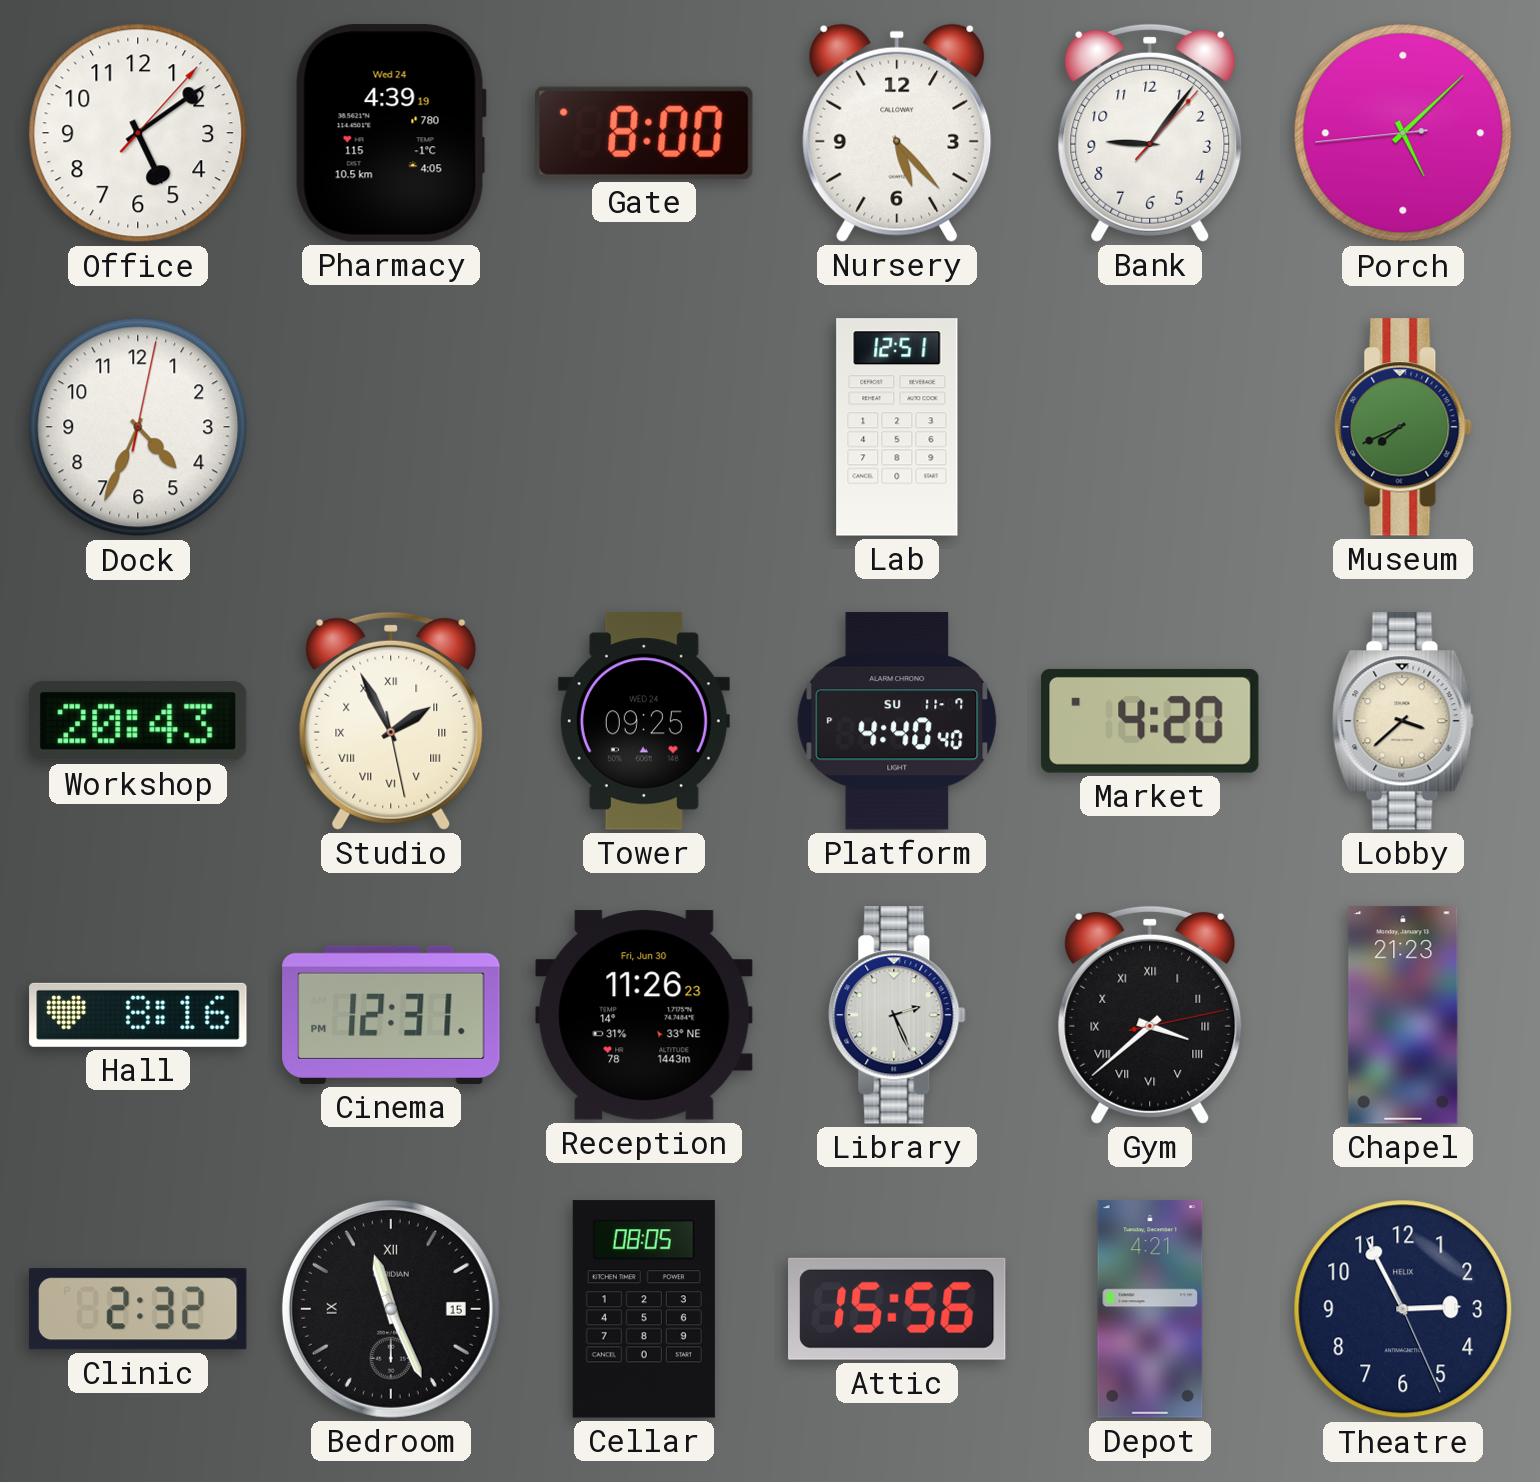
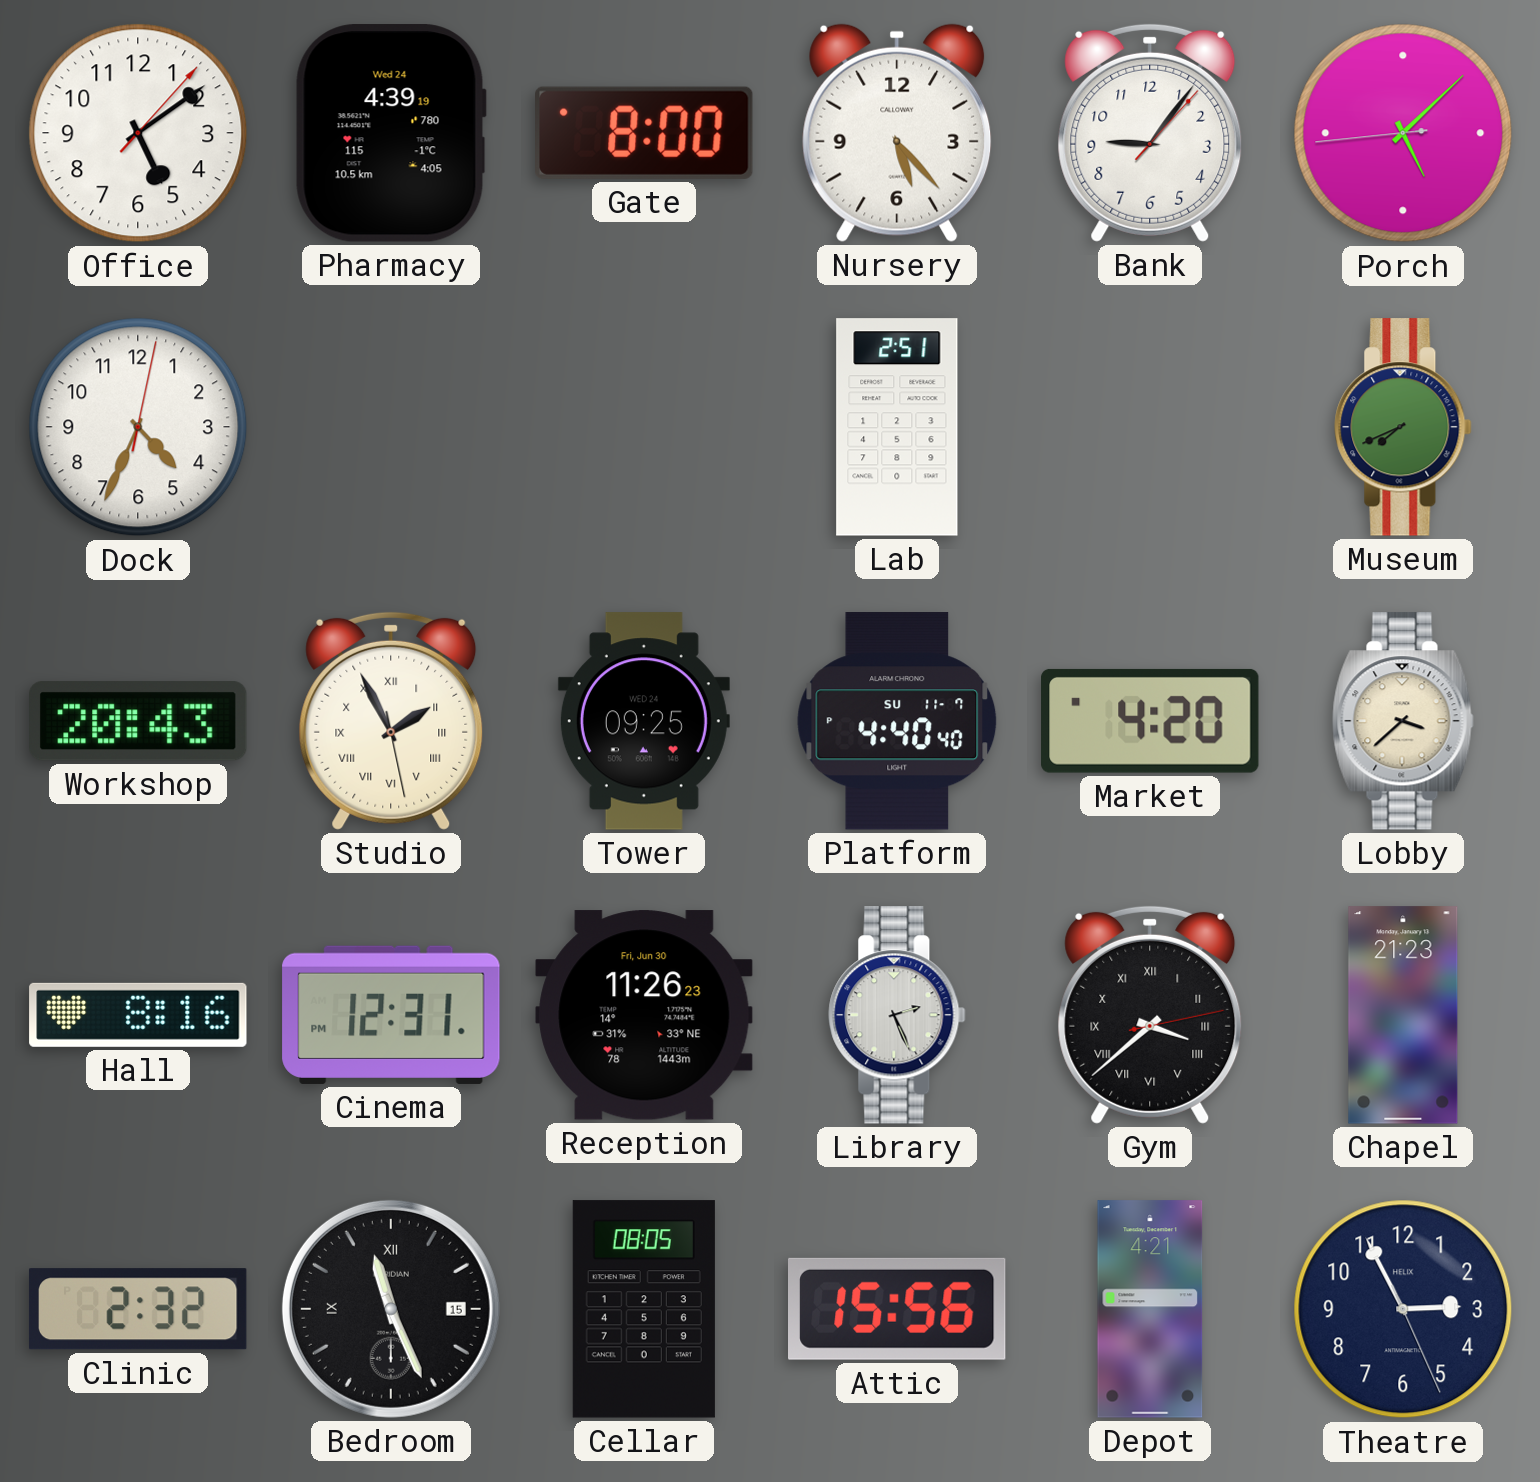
Lab: 12:51 -> 2:51
